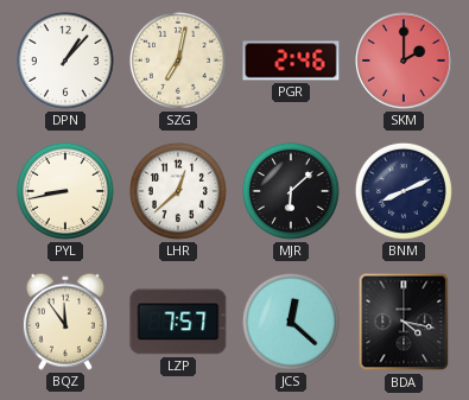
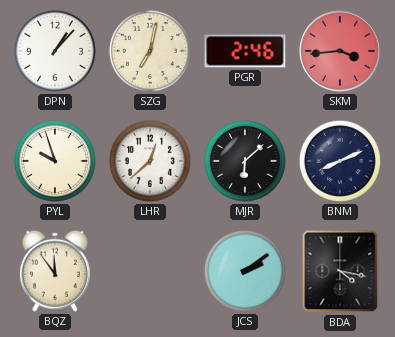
SKM: 2:00 -> 3:44
PYL: 8:43 -> 9:57
LZP: 7:57 -> none
JCS: 12:22 -> 2:09
